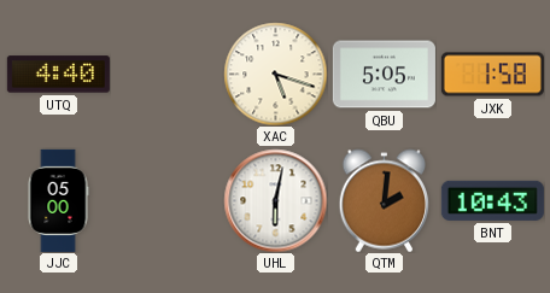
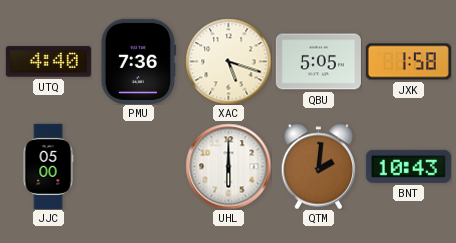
PMU: none -> 7:36
UHL: 6:02 -> 6:00
